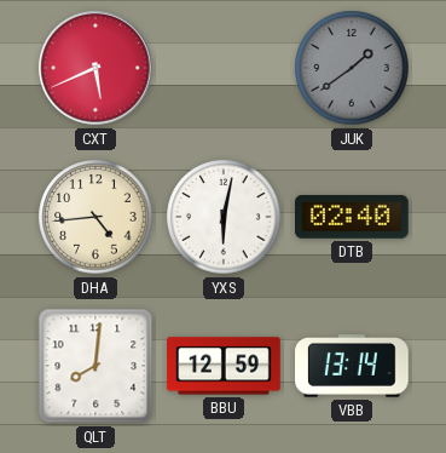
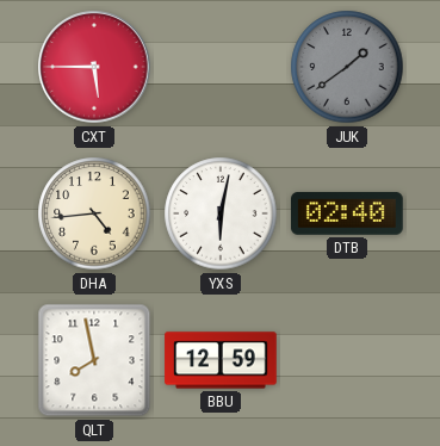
CXT: 5:41 -> 5:45
QLT: 8:01 -> 7:58
VBB: 13:14 -> none
